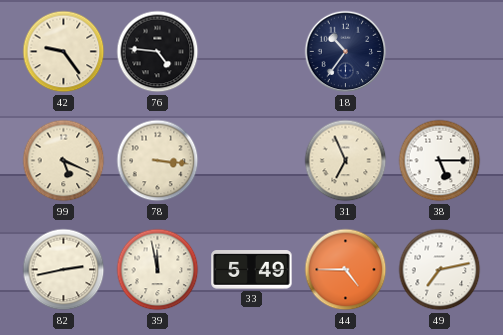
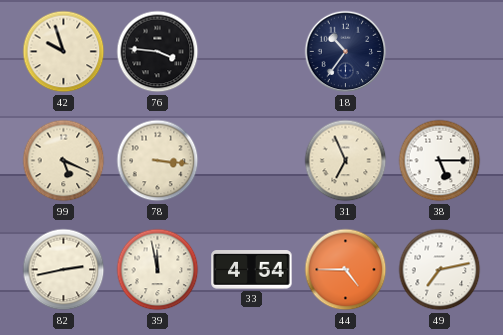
42: 9:24 -> 9:57
76: 4:46 -> 3:46
33: 5:49 -> 4:54
